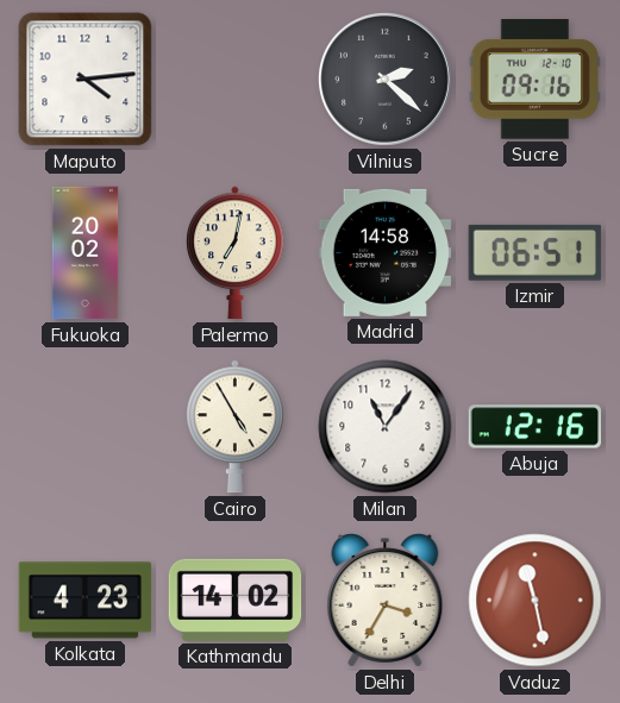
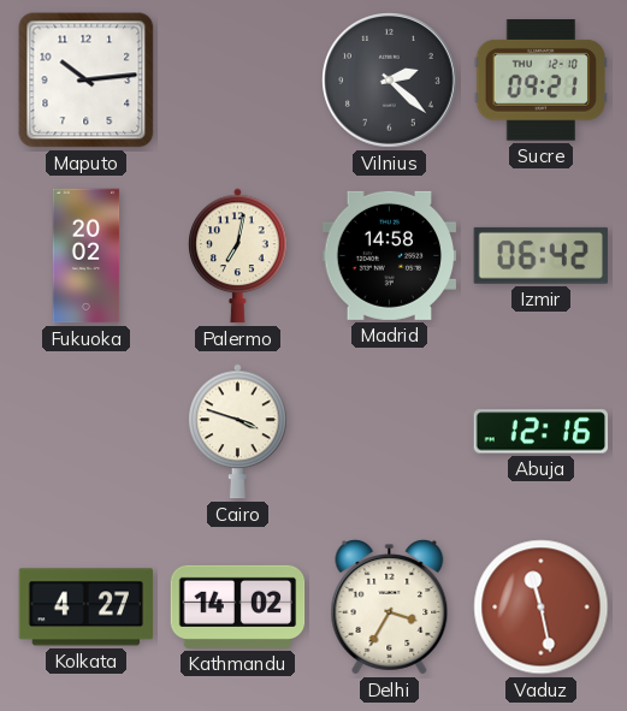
Maputo: 4:14 -> 10:14
Sucre: 09:16 -> 09:21
Izmir: 06:51 -> 06:42
Cairo: 4:55 -> 3:48
Milan: 11:06 -> none
Kolkata: 4:23 -> 4:27
